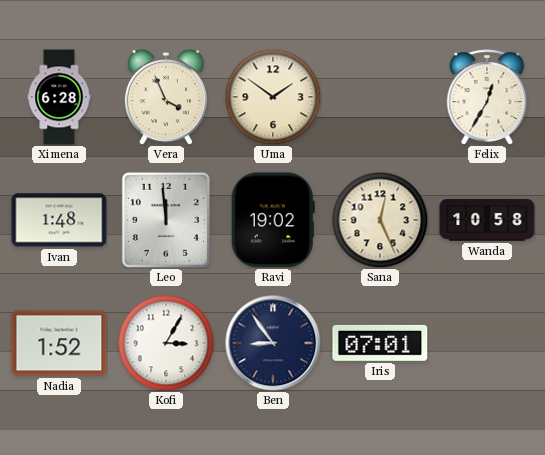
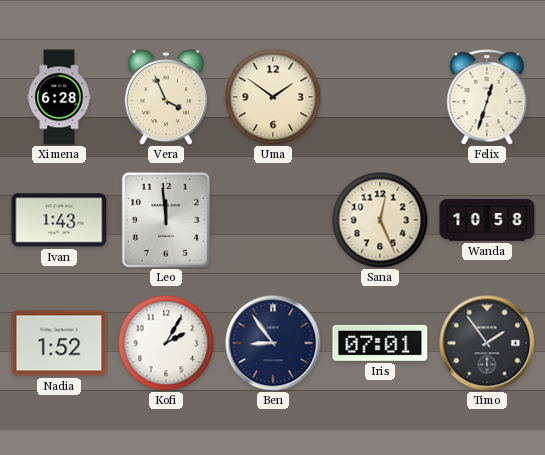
Felix: 12:35 -> 12:33
Ivan: 1:48 -> 1:43
Ravi: 19:02 -> none
Kofi: 3:05 -> 2:05
Timo: none -> 1:54
